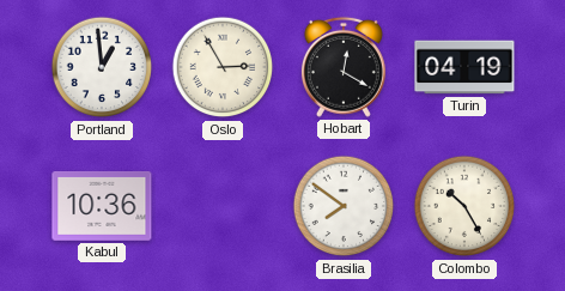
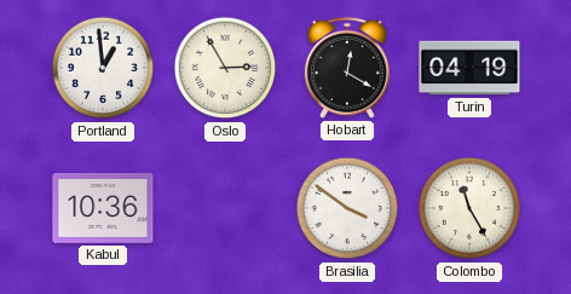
Brasilia: 7:51 -> 3:51
Colombo: 10:25 -> 11:25
